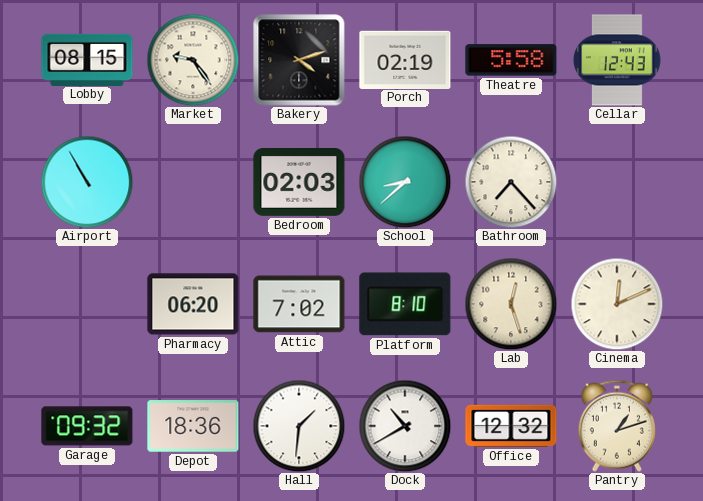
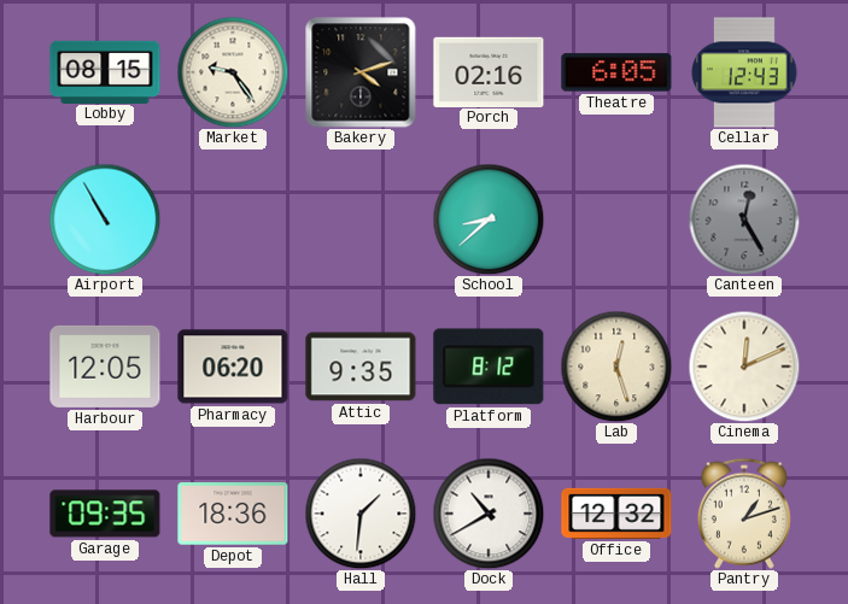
Porch: 02:19 -> 02:16
Theatre: 5:58 -> 6:05
Bedroom: 02:03 -> none
Bathroom: 7:23 -> none
Canteen: none -> 12:25
Harbour: none -> 12:05
Attic: 7:02 -> 9:35
Platform: 8:10 -> 8:12
Garage: 09:32 -> 09:35
